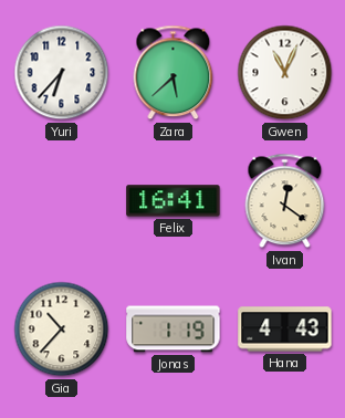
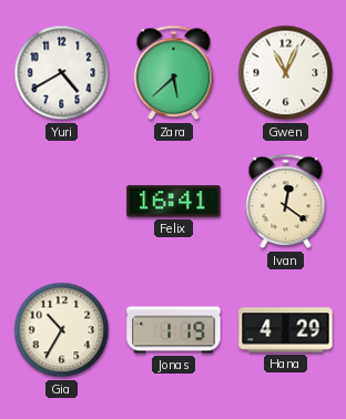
Yuri: 6:37 -> 4:40
Gia: 10:37 -> 10:35
Hana: 4:43 -> 4:29
